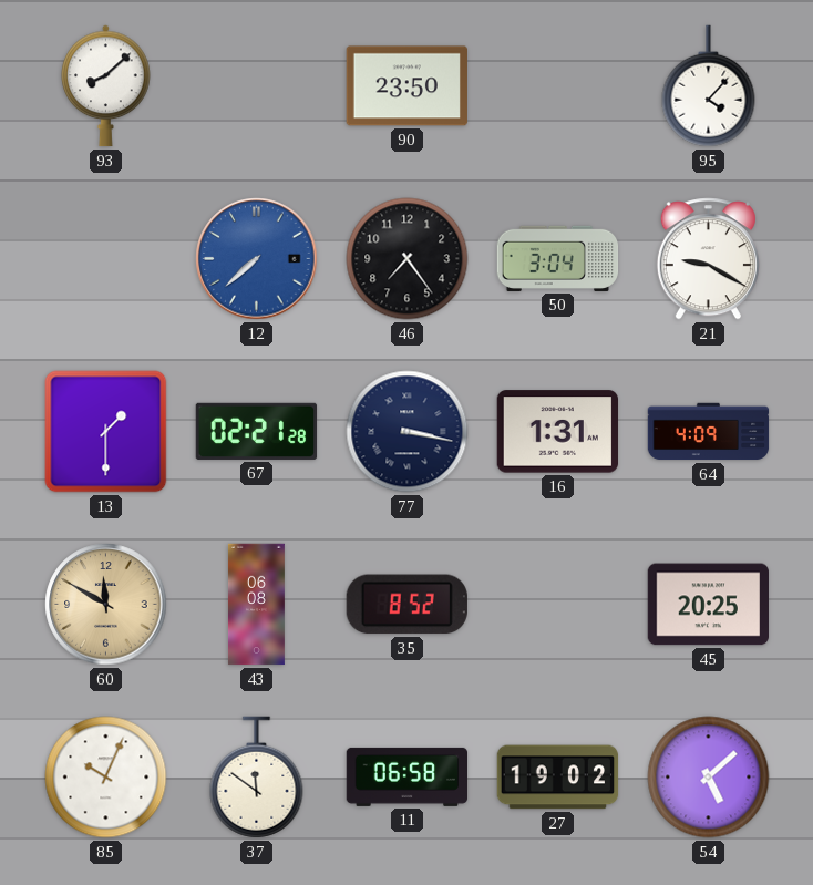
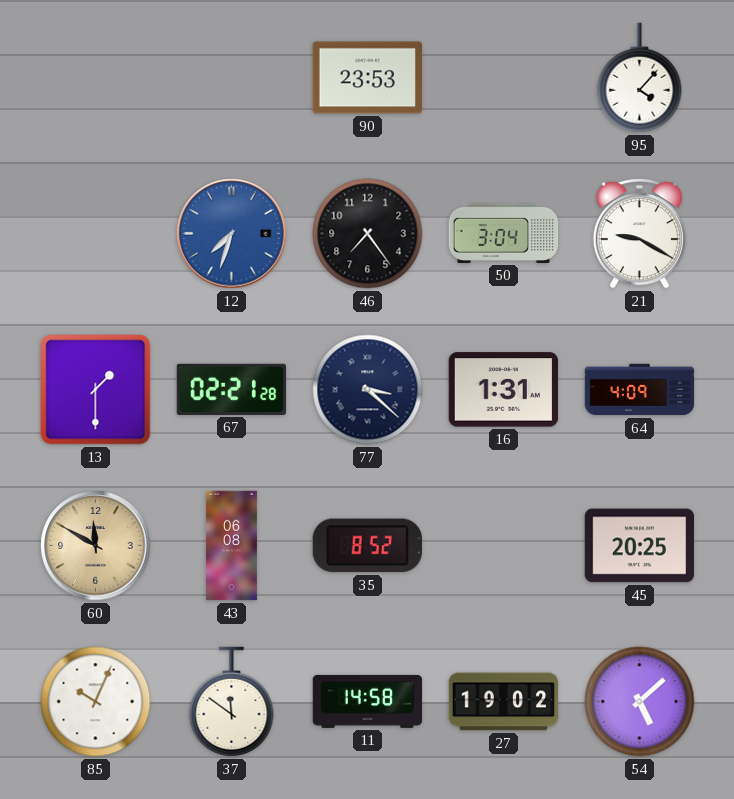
93: 8:08 -> none
90: 23:50 -> 23:53
12: 7:38 -> 7:33
77: 3:17 -> 3:22
11: 06:58 -> 14:58
